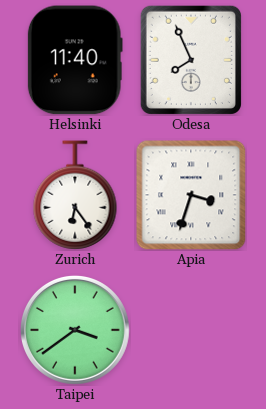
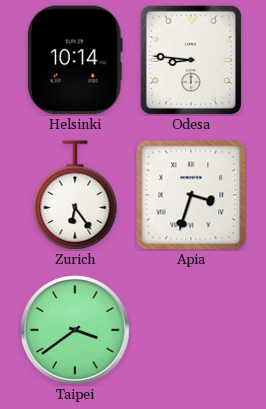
Helsinki: 11:40 -> 10:14
Odesa: 7:56 -> 8:46
